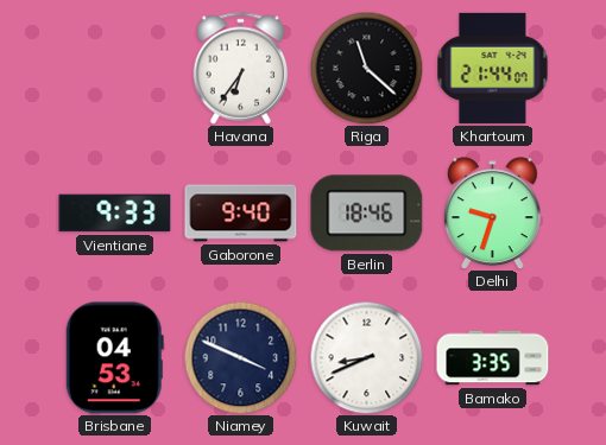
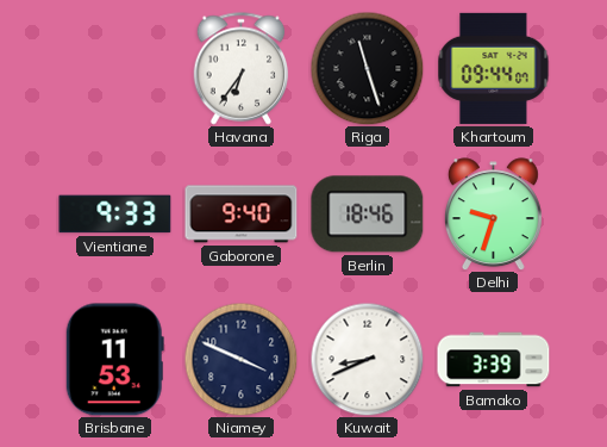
Riga: 11:22 -> 11:27
Khartoum: 21:44 -> 09:44
Brisbane: 04:53 -> 11:53
Bamako: 3:35 -> 3:39
